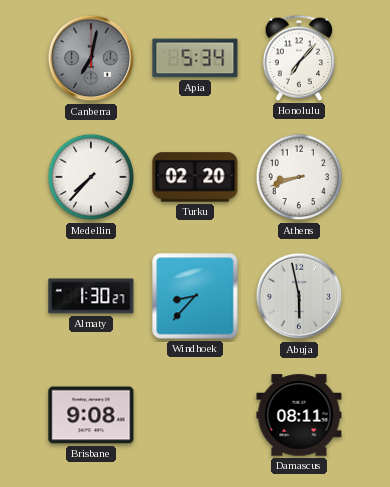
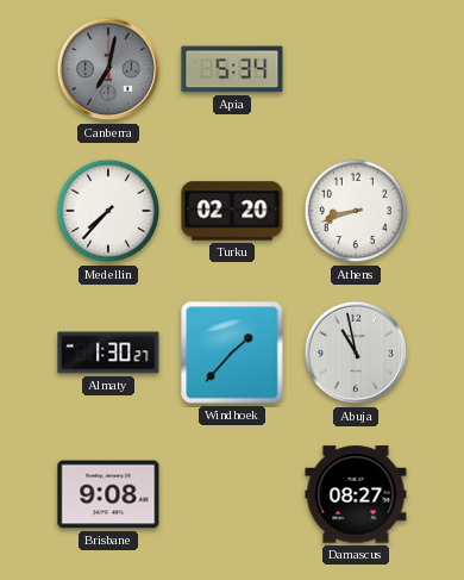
Honolulu: 7:07 -> none
Windhoek: 8:37 -> 1:37
Abuja: 5:58 -> 10:58
Damascus: 08:11 -> 08:27
